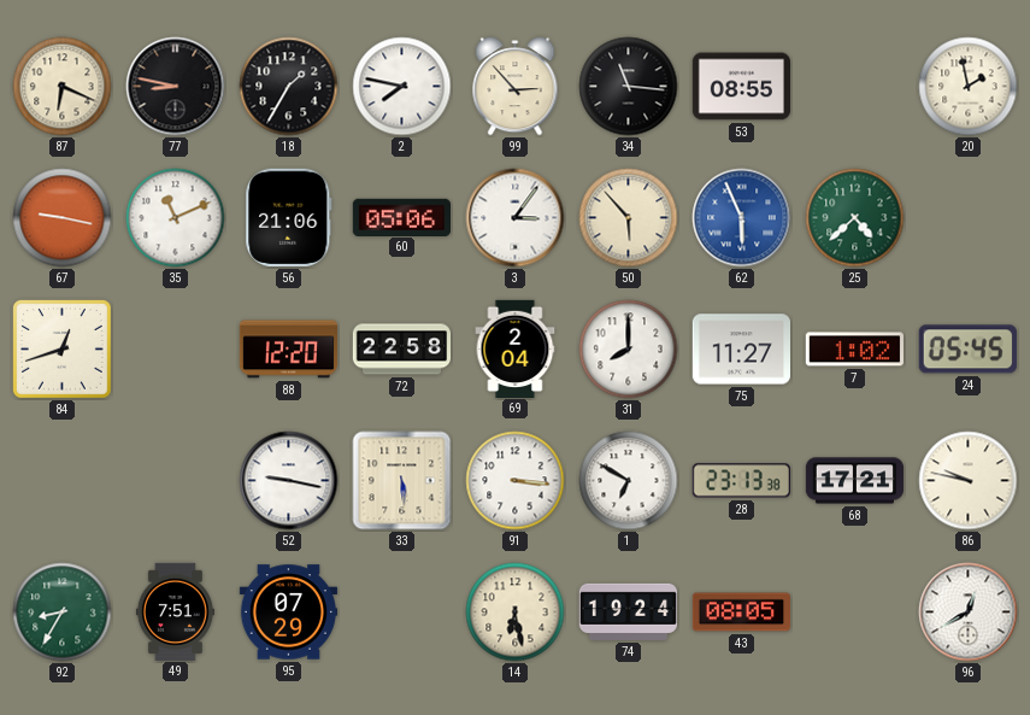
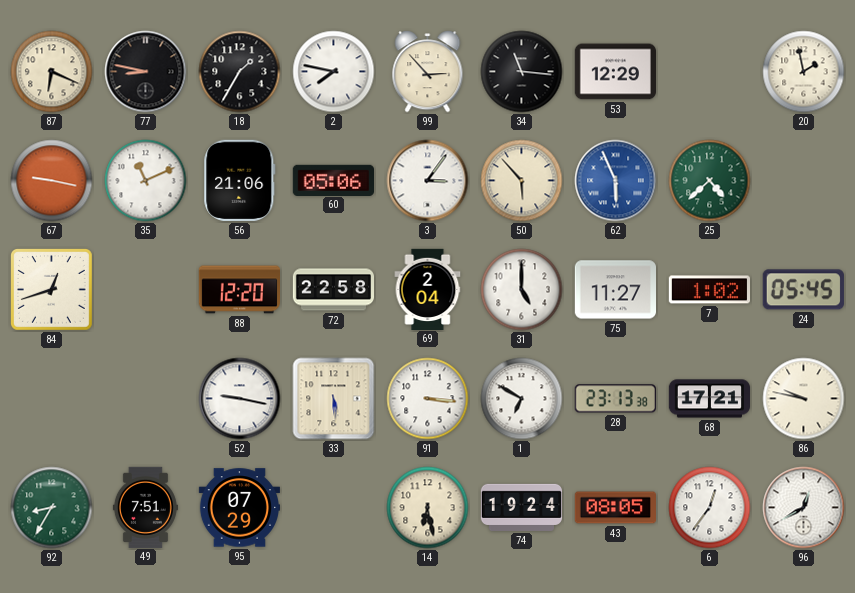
53: 08:55 -> 12:29
31: 8:00 -> 5:00
6: none -> 12:36
